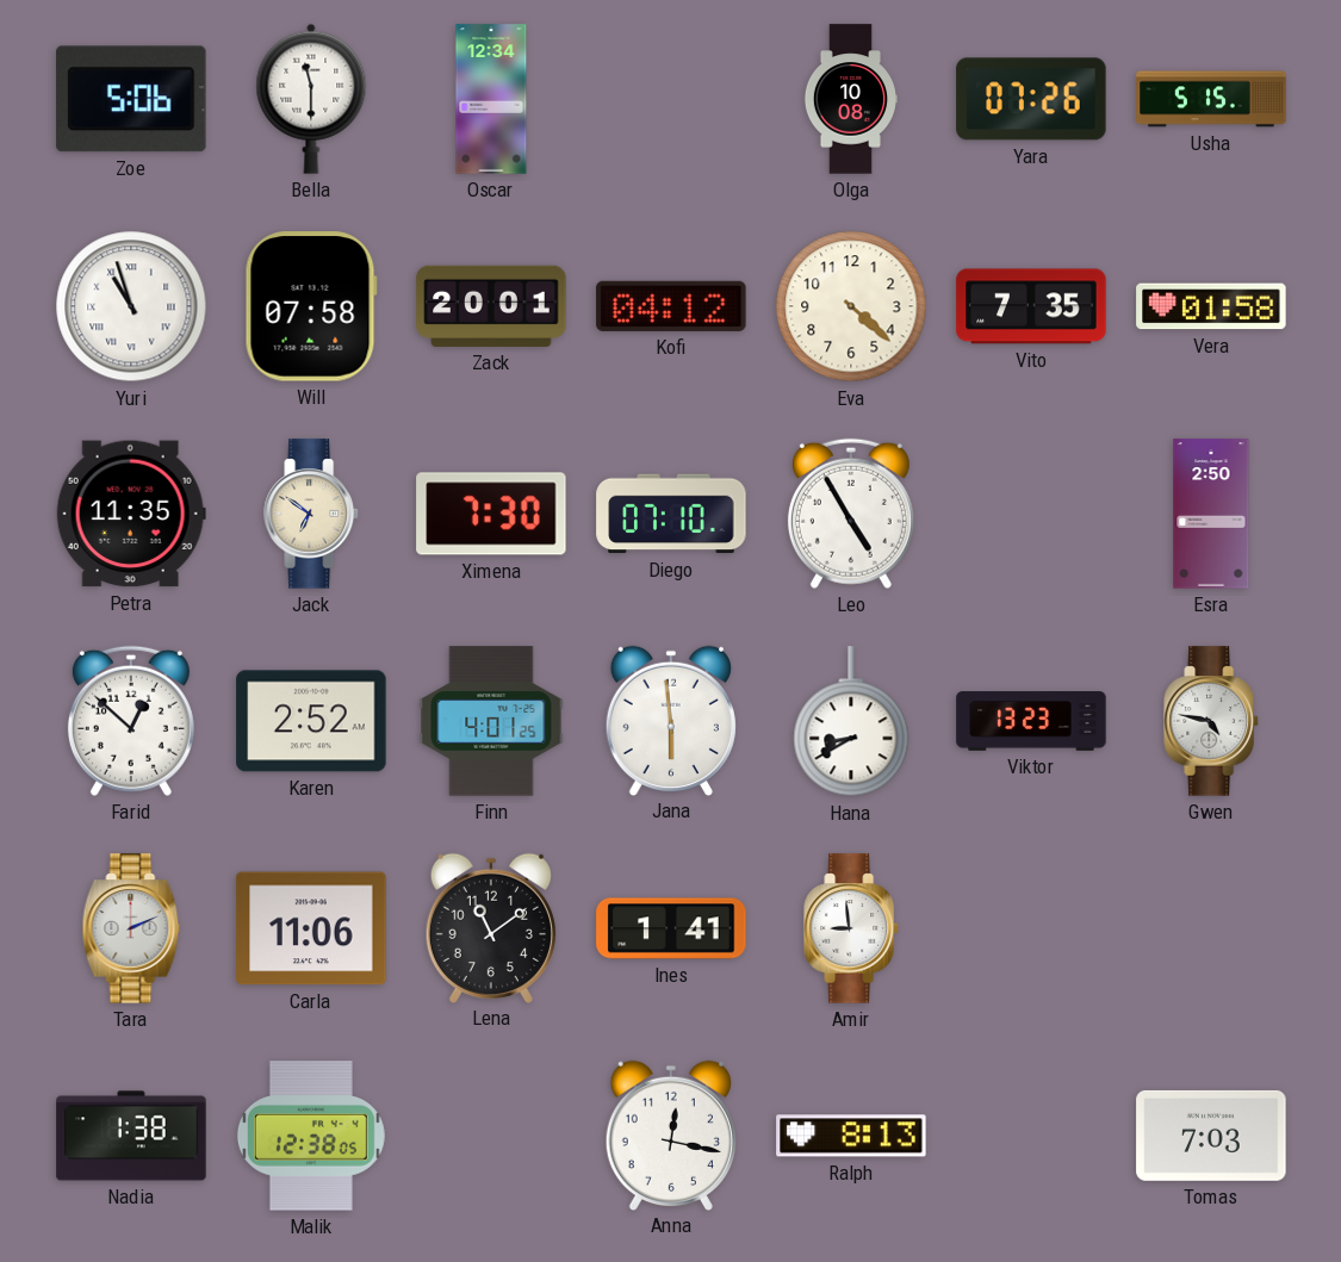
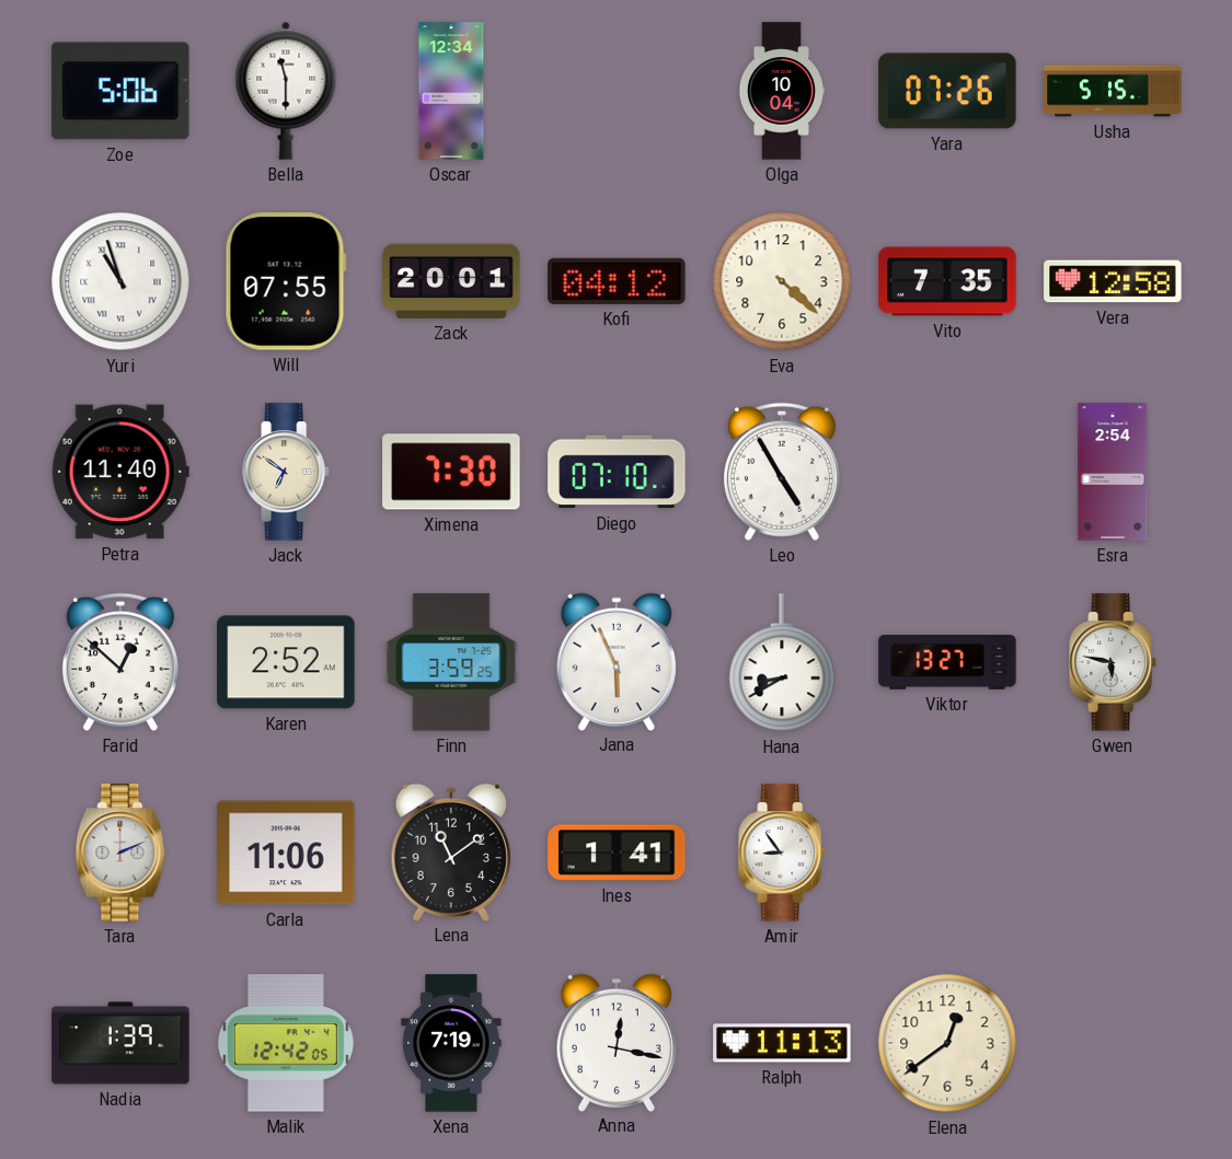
Olga: 10:08 -> 10:04
Will: 07:58 -> 07:55
Vera: 01:58 -> 12:58
Petra: 11:35 -> 11:40
Esra: 2:50 -> 2:54
Finn: 4:01 -> 3:59
Jana: 5:59 -> 5:56
Viktor: 13:23 -> 13:27
Gwen: 4:47 -> 5:47
Amir: 8:59 -> 8:54
Nadia: 1:38 -> 1:39
Malik: 12:38 -> 12:42
Xena: none -> 7:19
Ralph: 8:13 -> 11:13
Elena: none -> 12:39
Tomas: 7:03 -> none
